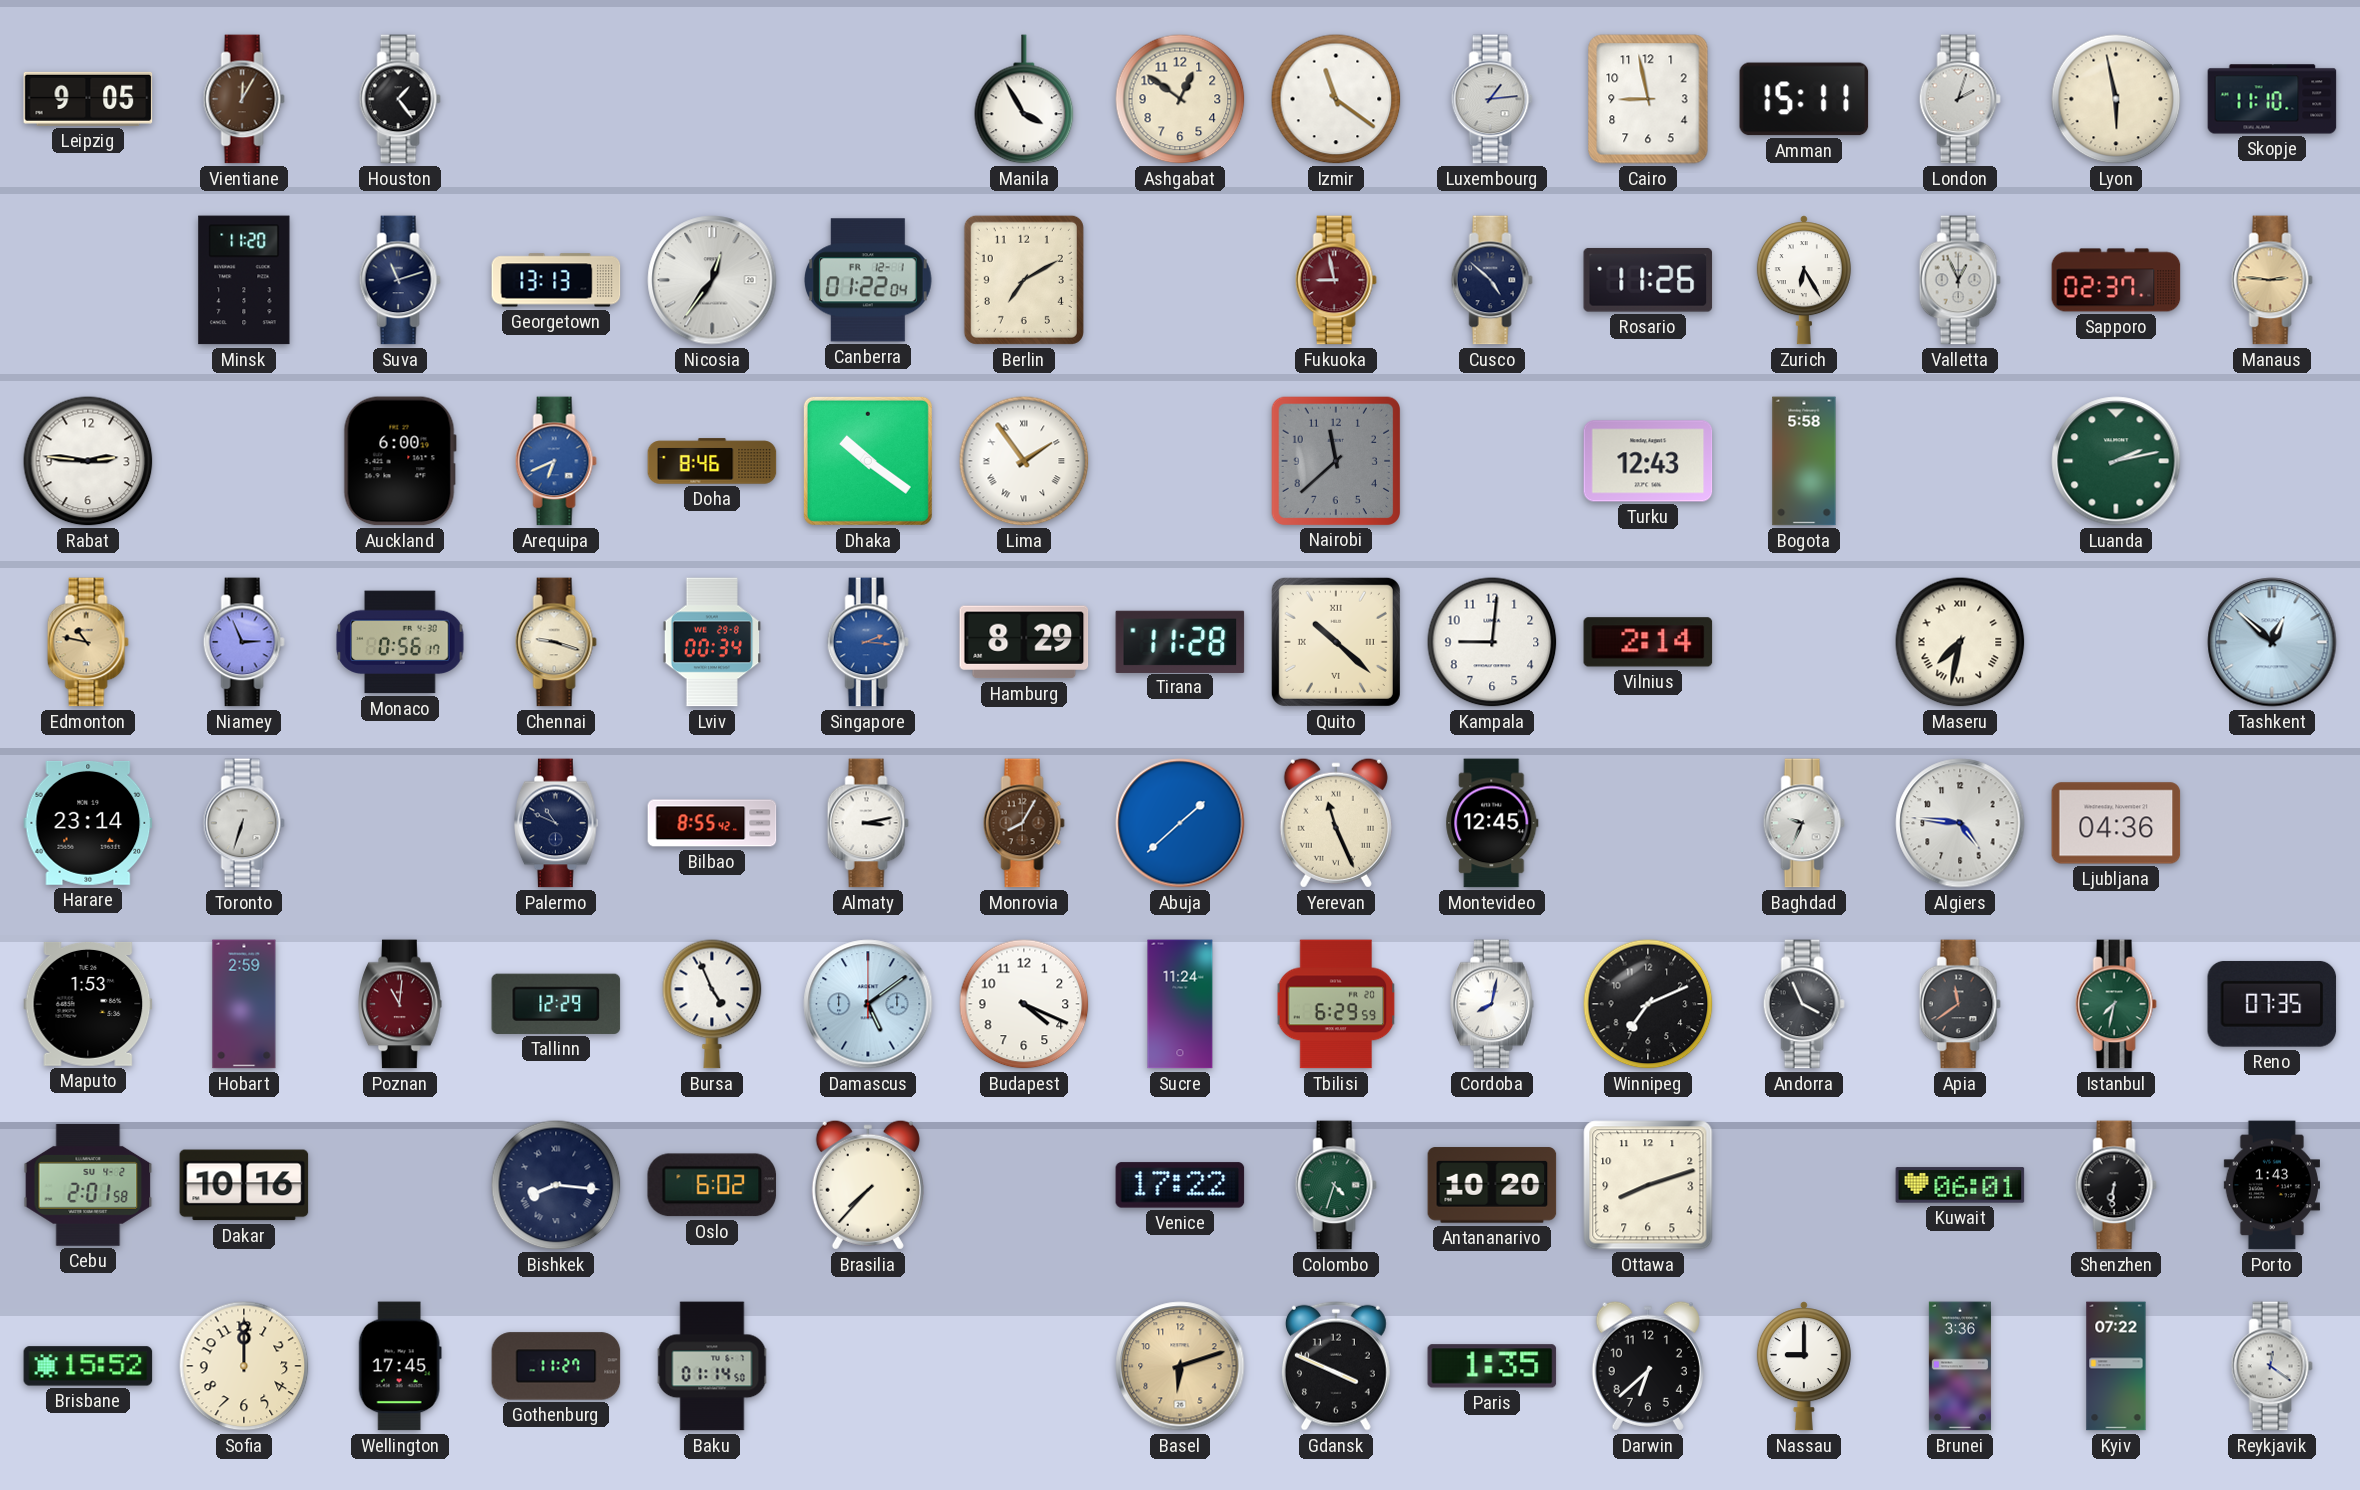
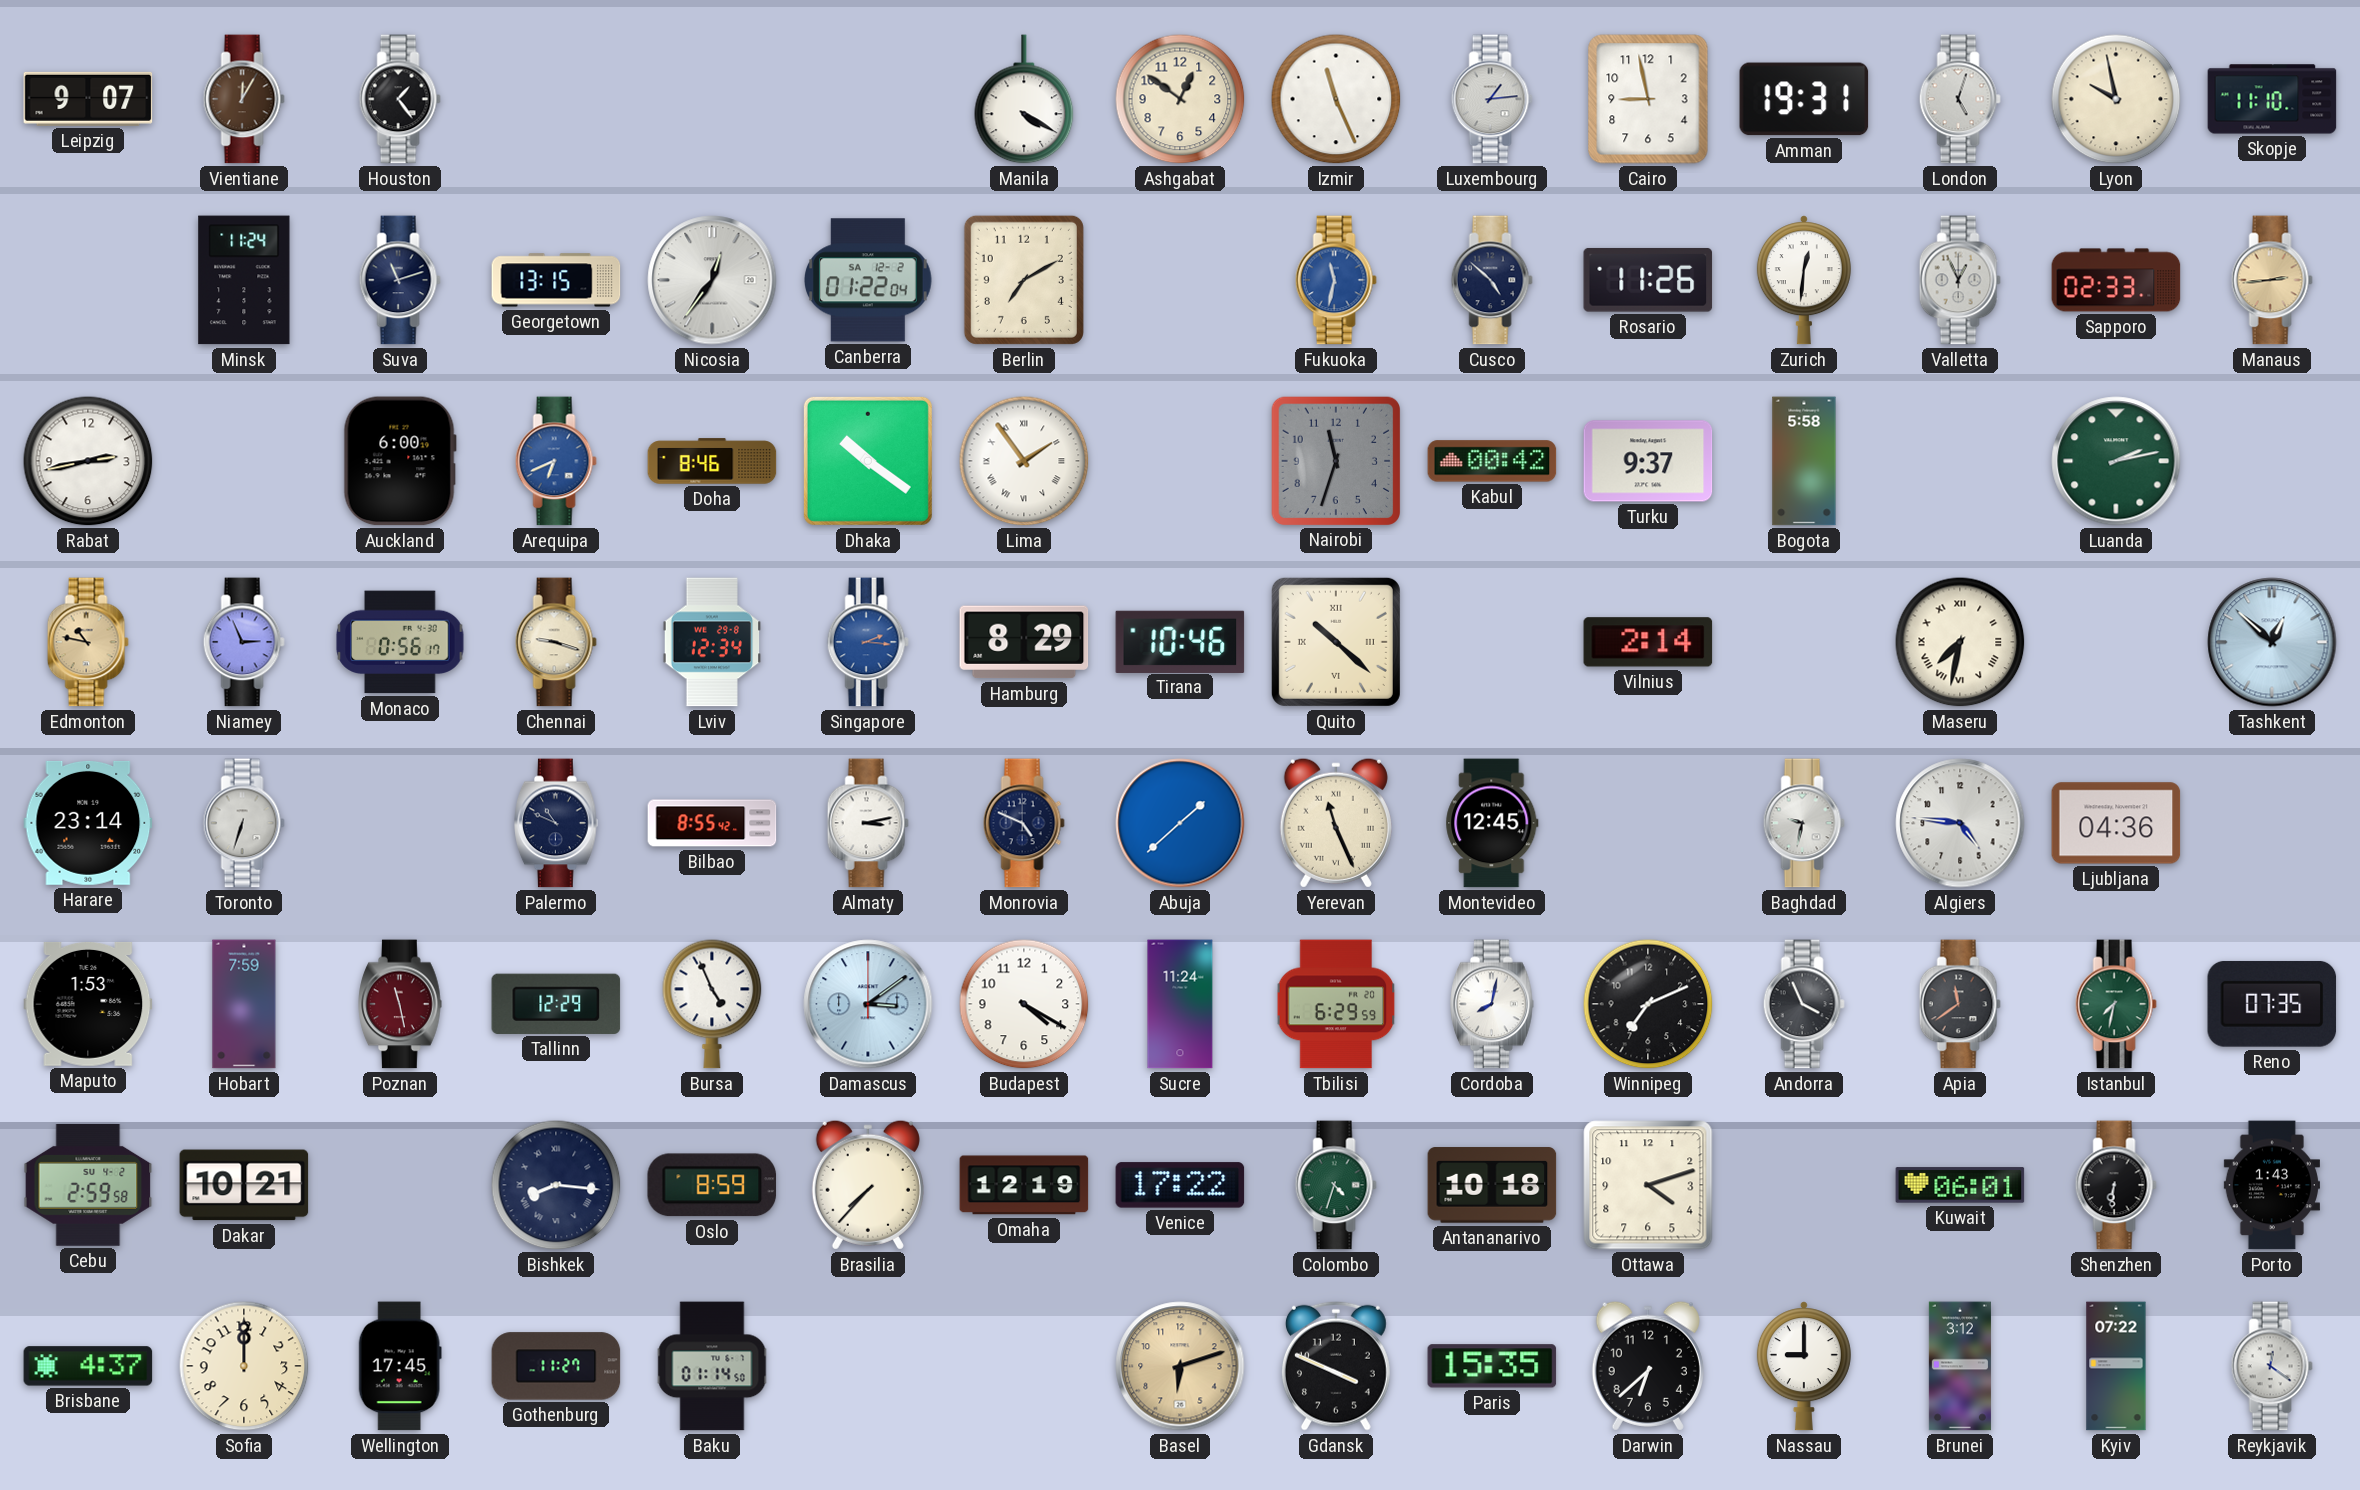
Leipzig: 9:05 -> 9:07
Manila: 3:55 -> 4:20
Izmir: 11:21 -> 11:26
Amman: 15:11 -> 19:31
London: 2:03 -> 5:03
Lyon: 5:58 -> 9:58
Minsk: 11:20 -> 11:24
Georgetown: 13:13 -> 13:15
Canberra date: FR 12-1 -> SA 12-2
Fukuoka: 8:58 -> 11:32
Fukuoka dial: burgundy -> blue
Zurich: 6:25 -> 12:31
Sapporo: 02:37 -> 02:33
Manaus: 2:46 -> 2:44
Rabat: 2:46 -> 2:43
Nairobi: 11:38 -> 11:33
Kabul: none -> 00:42
Turku: 12:43 -> 9:37
Lviv: 00:34 -> 12:34
Tirana: 11:28 -> 10:46
Kampala: 9:01 -> none
Monrovia: 8:05 -> 4:49
Monrovia dial: brown -> navy
Baghdad: 9:34 -> 9:32
Hobart: 2:59 -> 7:59
Poznan: 11:01 -> 11:28
Damascus: 5:09 -> 3:09
Budapest: 4:19 -> 4:20
Cebu: 2:01 -> 2:59
Dakar: 10:16 -> 10:21
Oslo: 6:02 -> 8:59
Omaha: none -> 12:19
Antananarivo: 10:20 -> 10:18
Ottawa: 8:12 -> 4:12
Brisbane: 15:52 -> 4:37
Paris: 1:35 -> 15:35
Brunei: 3:36 -> 3:12
